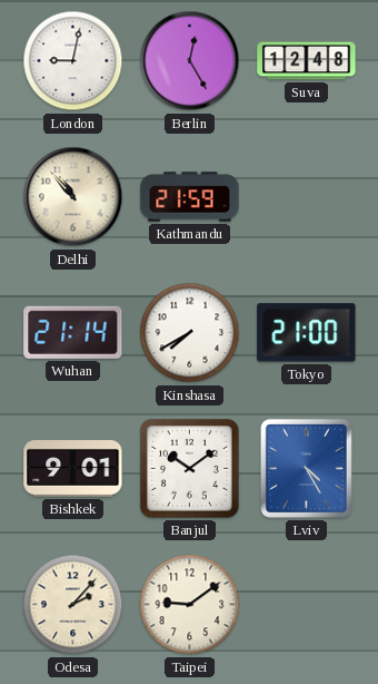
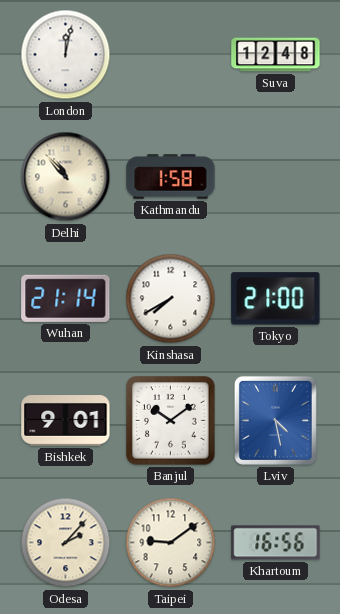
London: 9:02 -> 12:02
Berlin: 12:25 -> none
Kathmandu: 21:59 -> 1:58
Lviv: 4:25 -> 4:28
Khartoum: none -> 16:56
